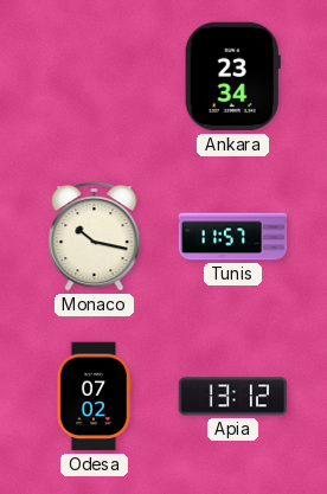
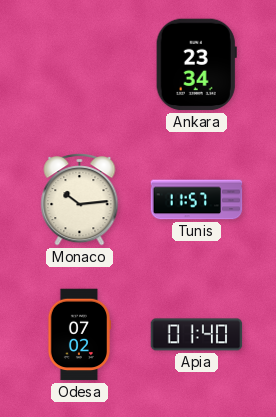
Monaco: 10:17 -> 10:14
Apia: 13:12 -> 01:40
